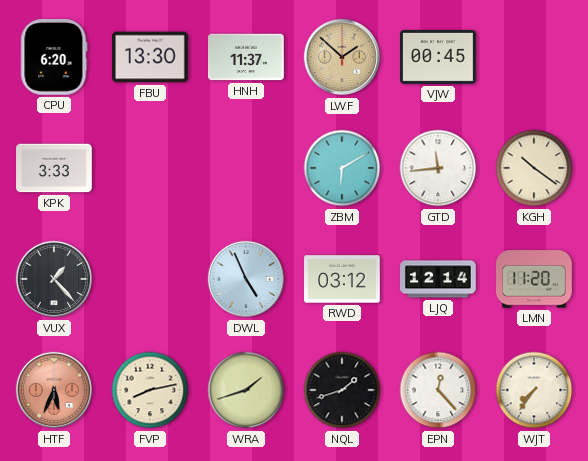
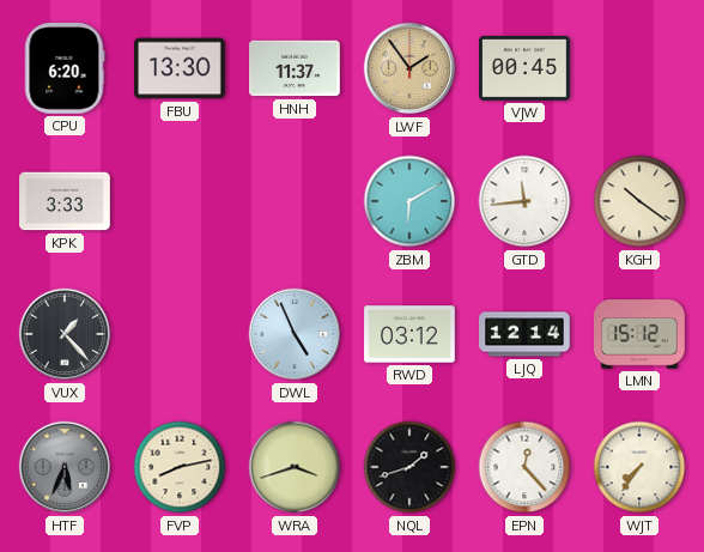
LWF: 1:52 -> 1:54
LMN: 11:20 -> 15:12
HTF dial: salmon -> grey
WRA: 1:42 -> 3:42
